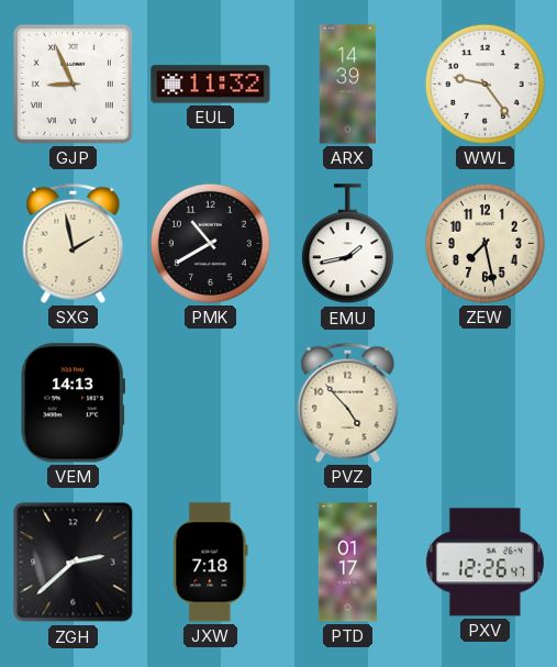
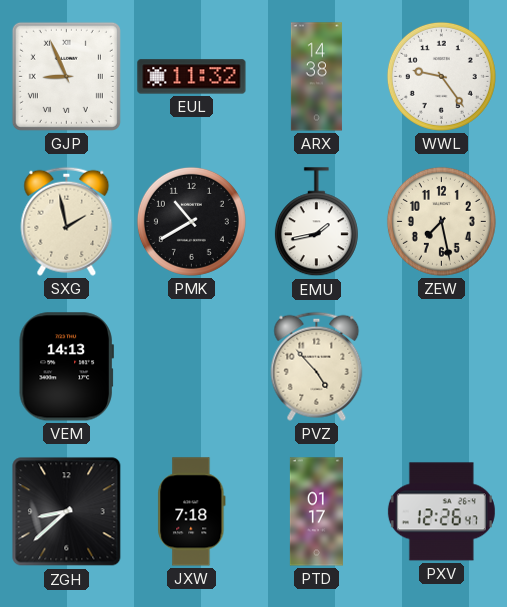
ARX: 14:39 -> 14:38
ZGH: 2:38 -> 8:38
